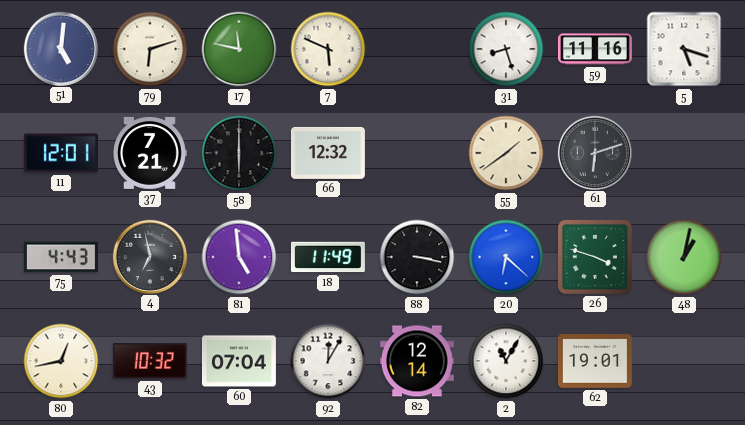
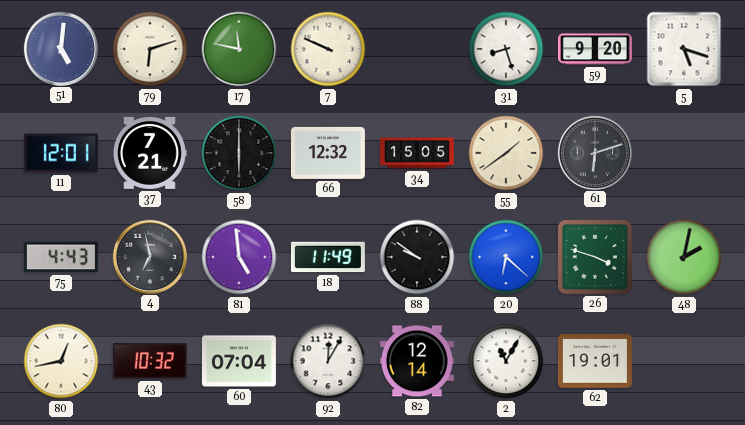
7: 5:49 -> 9:49
59: 11:16 -> 9:20
34: none -> 15:05
88: 3:17 -> 9:51
48: 1:02 -> 2:02
